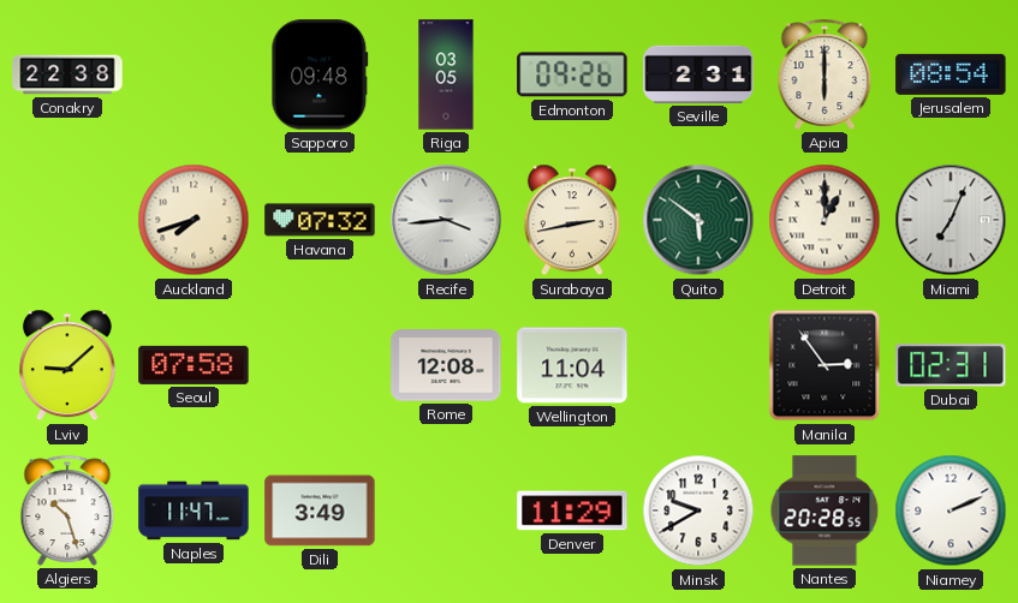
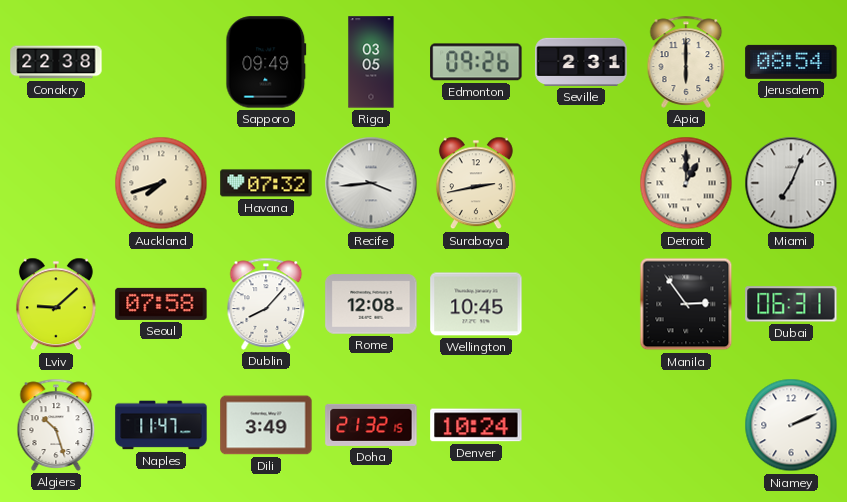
Sapporo: 09:48 -> 09:49
Quito: 5:51 -> none
Dublin: none -> 8:07
Wellington: 11:04 -> 10:45
Dubai: 02:31 -> 06:31
Doha: none -> 21:32
Denver: 11:29 -> 10:24
Minsk: 9:40 -> none
Nantes: 20:28 -> none
